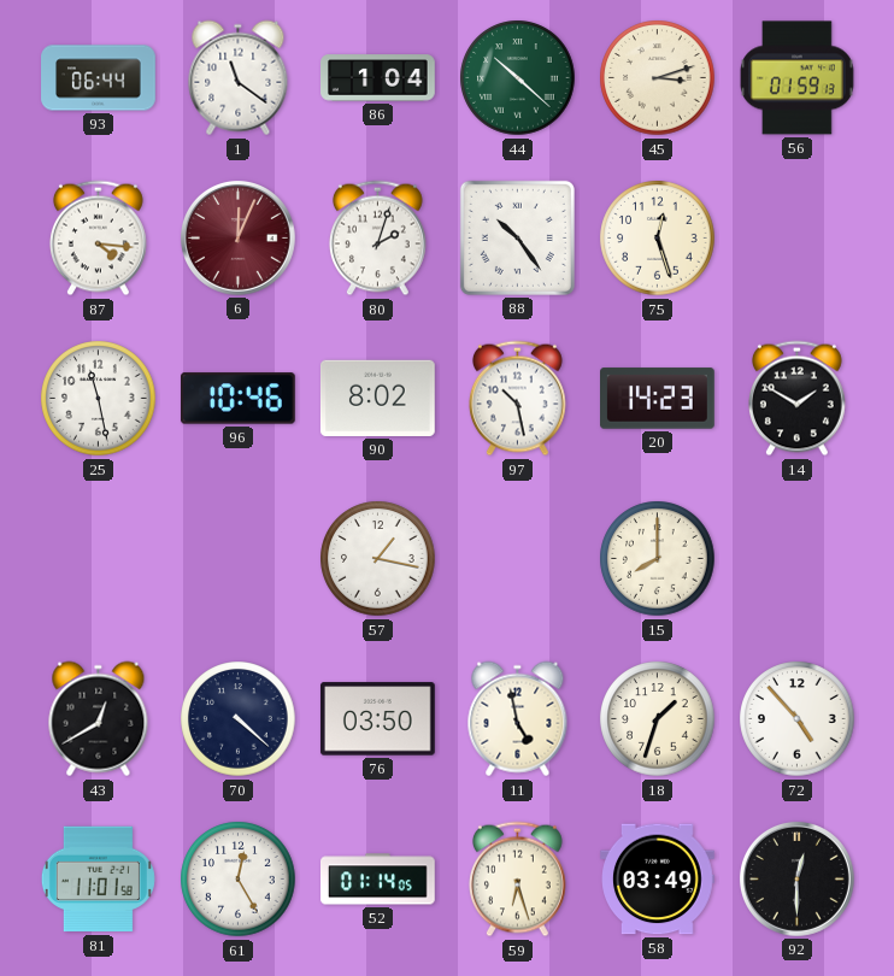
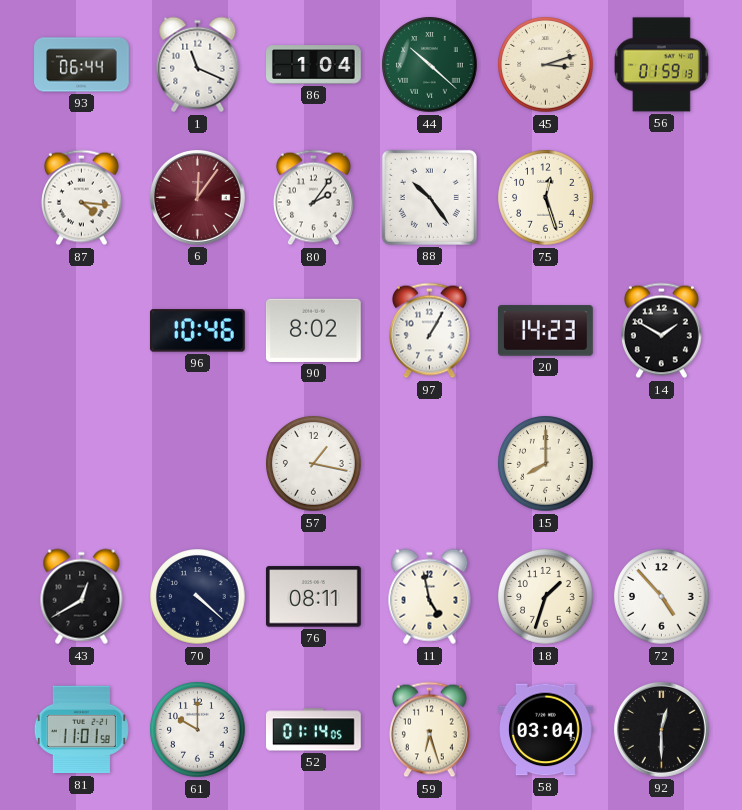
1: 11:21 -> 11:19
6: 12:04 -> 12:06
80: 2:03 -> 2:06
25: 11:28 -> none
97: 10:28 -> 1:05
76: 03:50 -> 08:11
61: 12:25 -> 10:00
58: 03:49 -> 03:04
